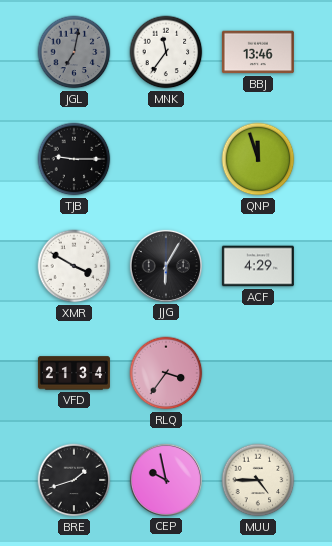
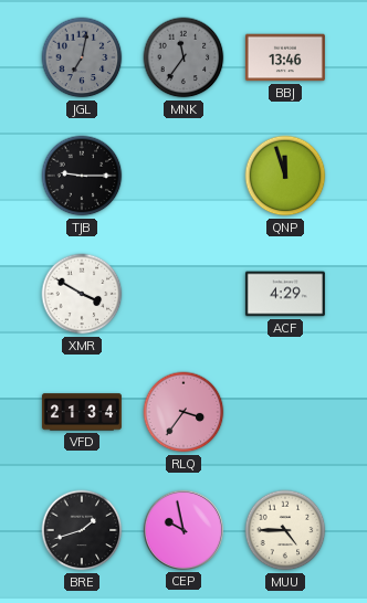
MNK dial: white -> grey
JJG: 6:05 -> none
